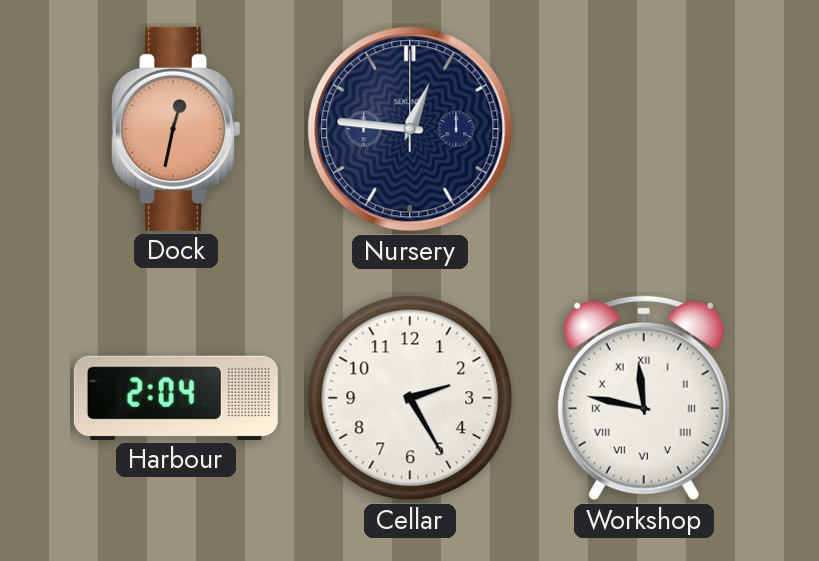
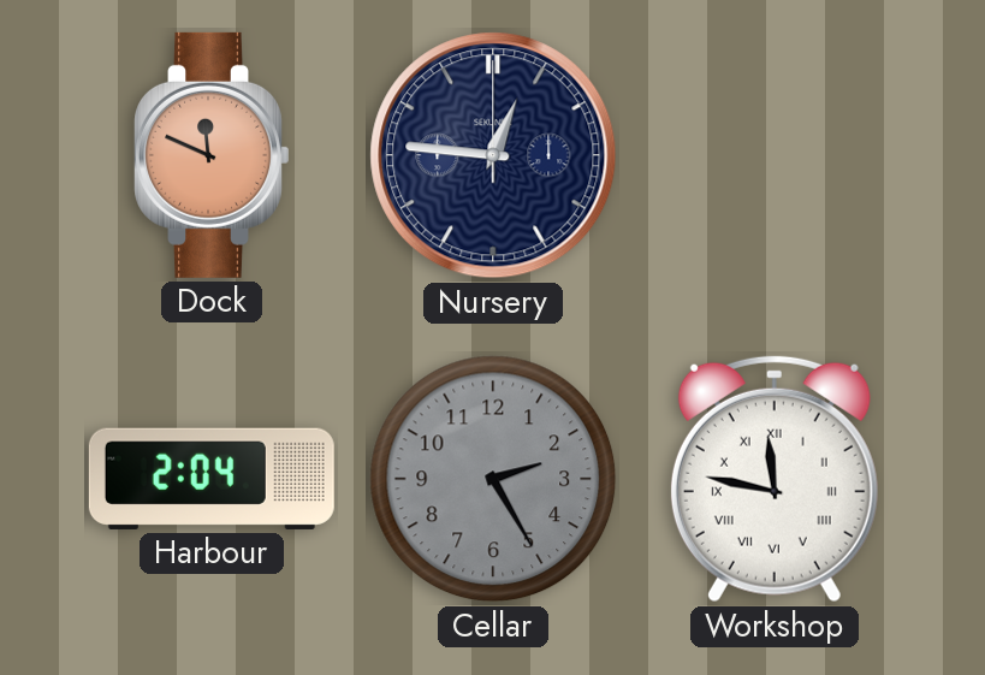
Dock: 12:32 -> 11:49
Cellar dial: white -> grey
